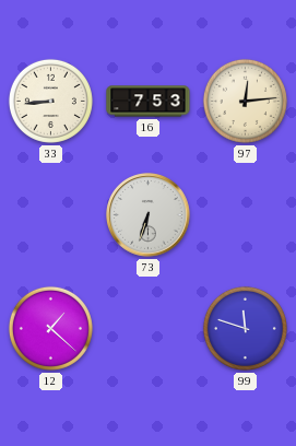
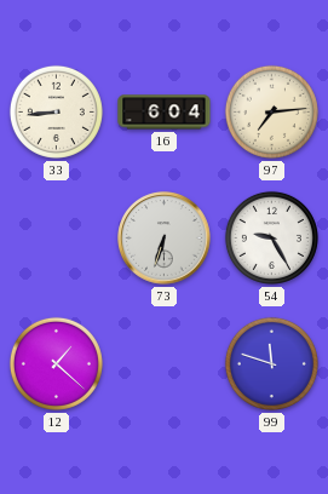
16: 7:53 -> 6:04
97: 12:14 -> 7:14
54: none -> 9:25
